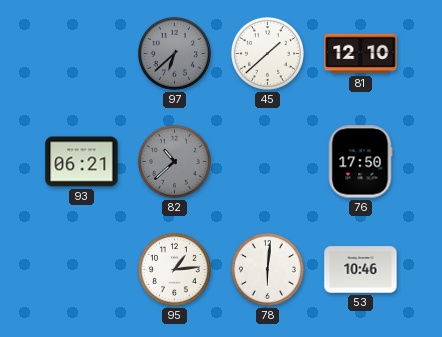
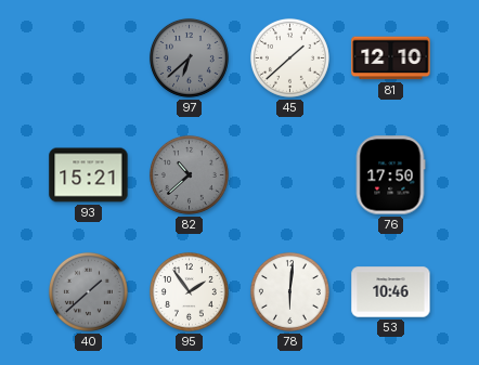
93: 06:21 -> 15:21
40: none -> 1:38
95: 1:14 -> 1:54
